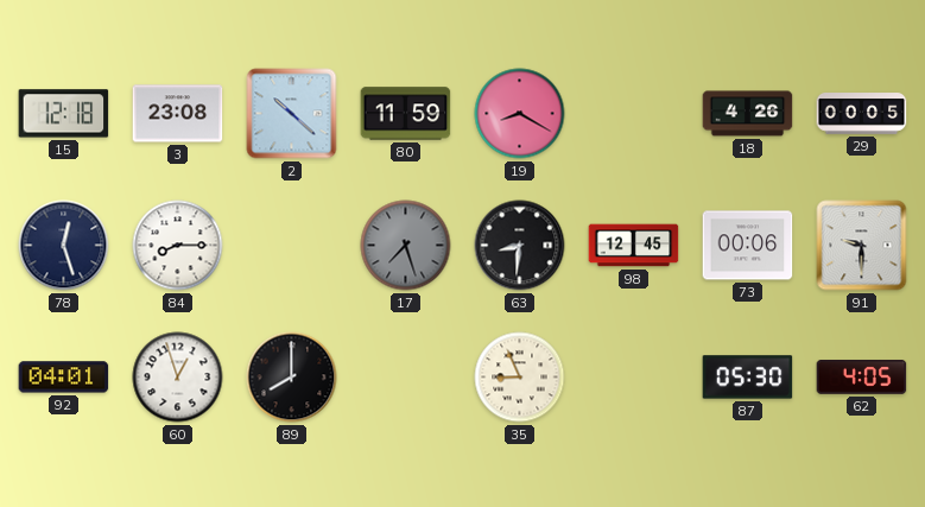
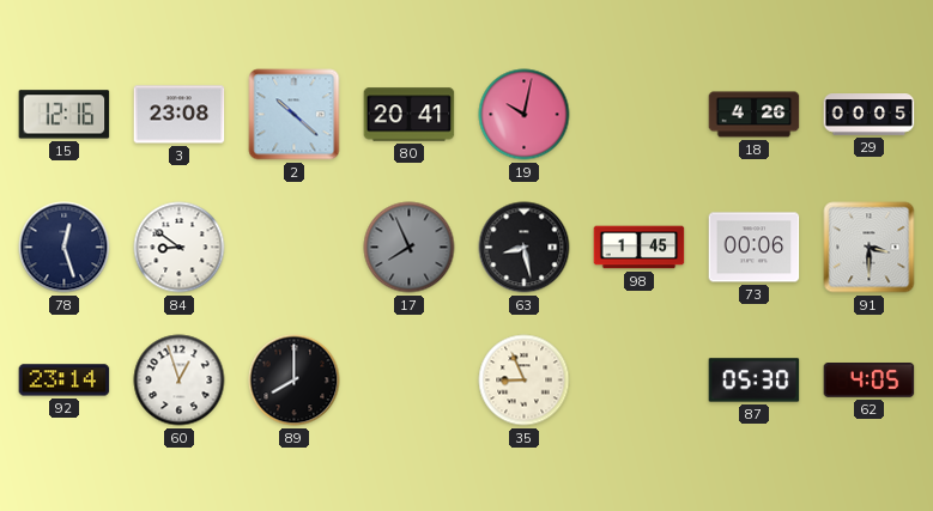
15: 12:18 -> 12:16
80: 11:59 -> 20:41
19: 8:20 -> 10:02
84: 8:15 -> 8:51
17: 7:27 -> 7:56
63: 8:31 -> 8:28
98: 12:45 -> 1:45
91: 9:30 -> 3:30
92: 04:01 -> 23:14
